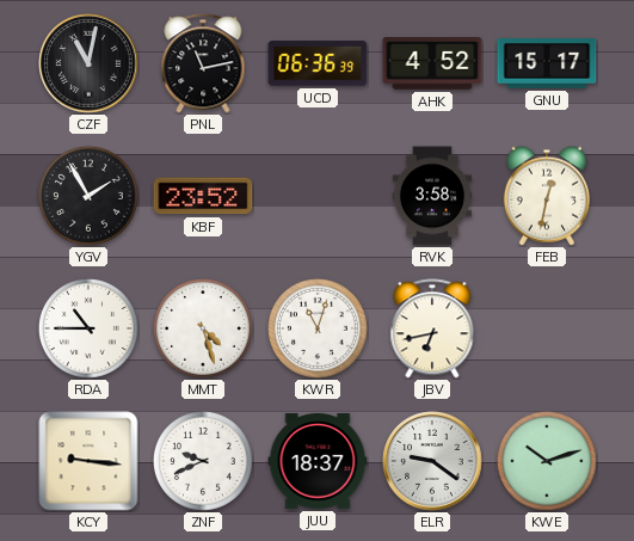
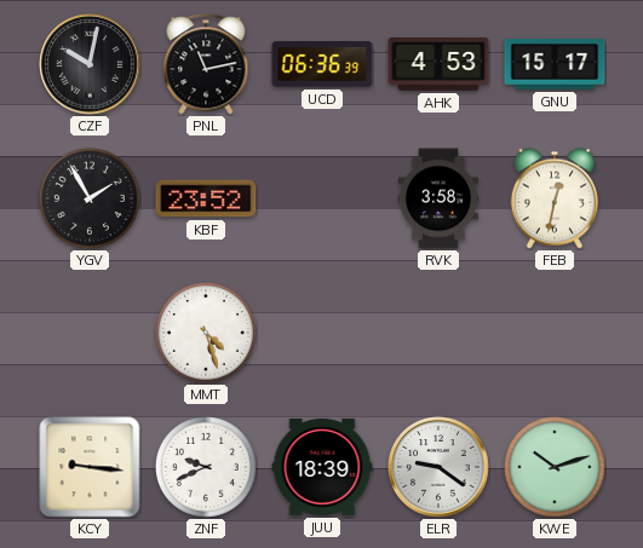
CZF: 11:02 -> 10:02
AHK: 4:52 -> 4:53
RDA: 10:45 -> none
KWR: 11:03 -> none
JBV: 6:43 -> none
JUU: 18:37 -> 18:39
